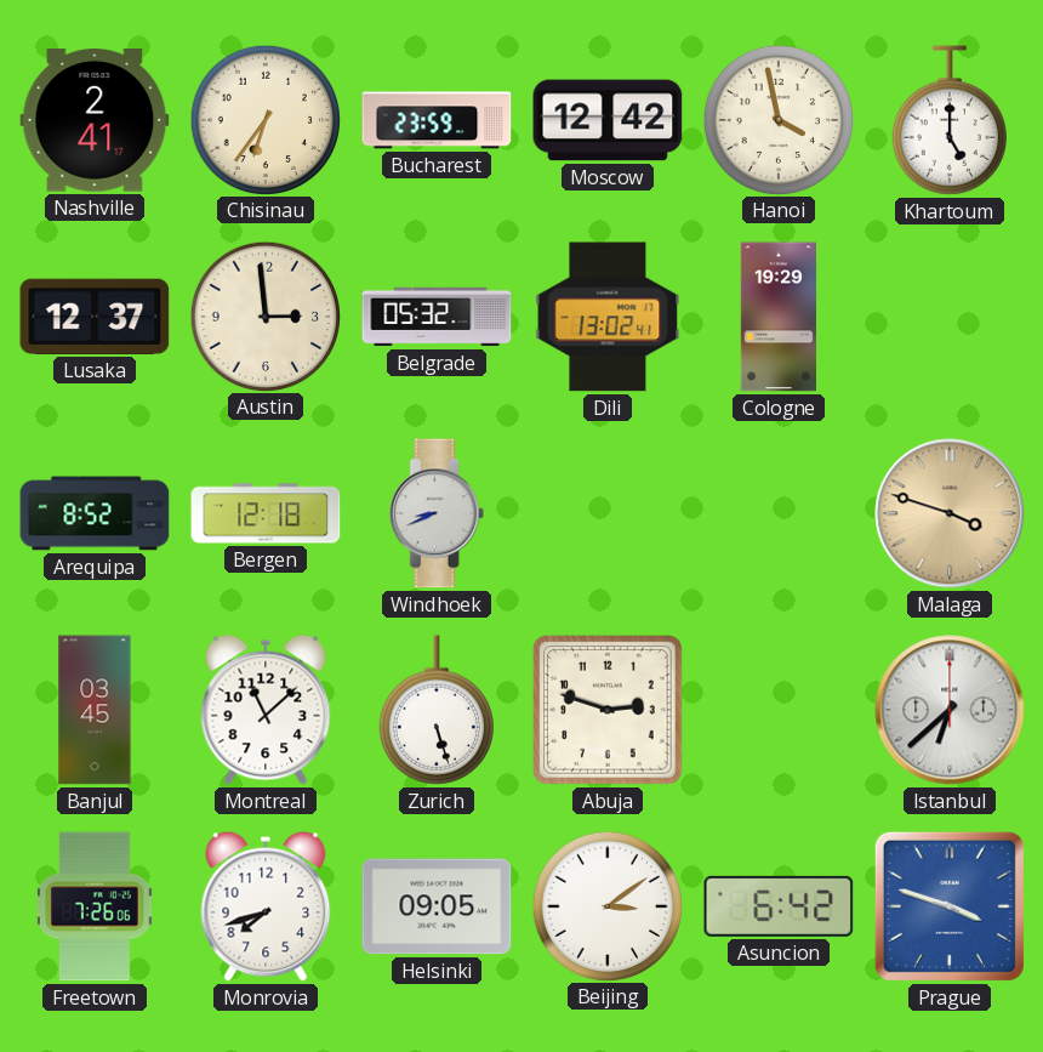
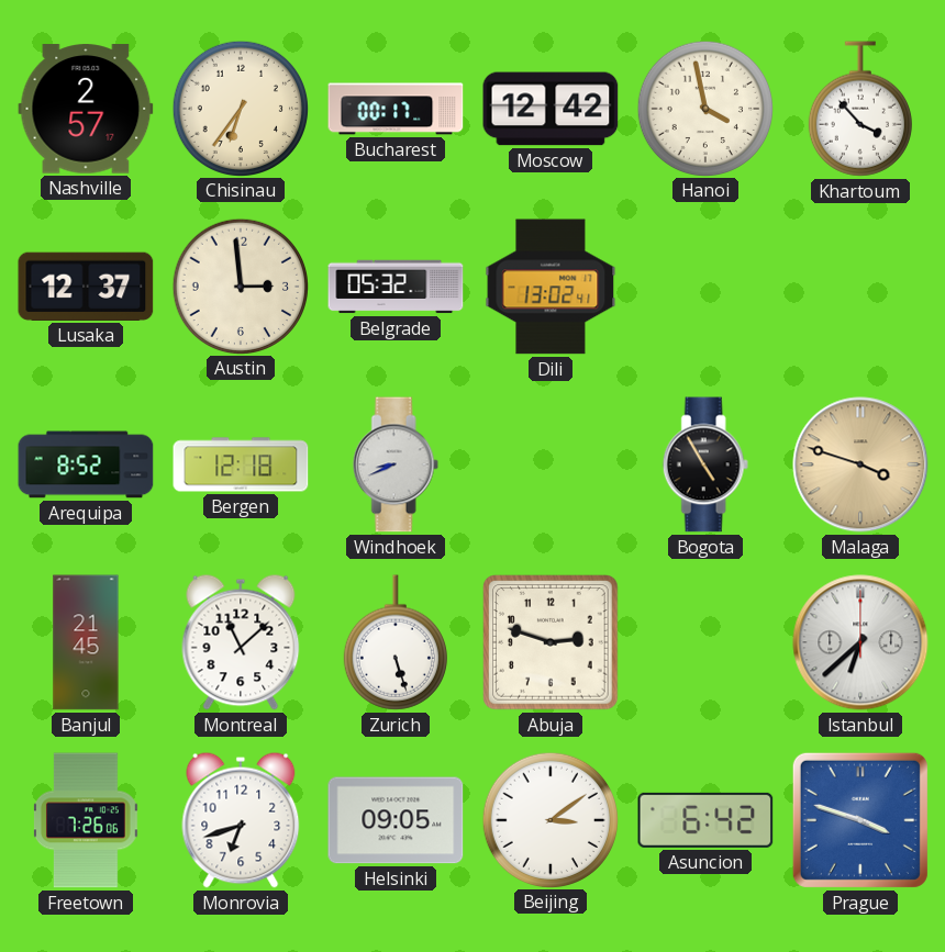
Nashville: 2:41 -> 2:57
Bucharest: 23:59 -> 00:17
Khartoum: 5:00 -> 3:53
Cologne: 19:29 -> none
Bogota: none -> 4:55
Banjul: 03:45 -> 21:45
Monrovia: 7:42 -> 6:42
